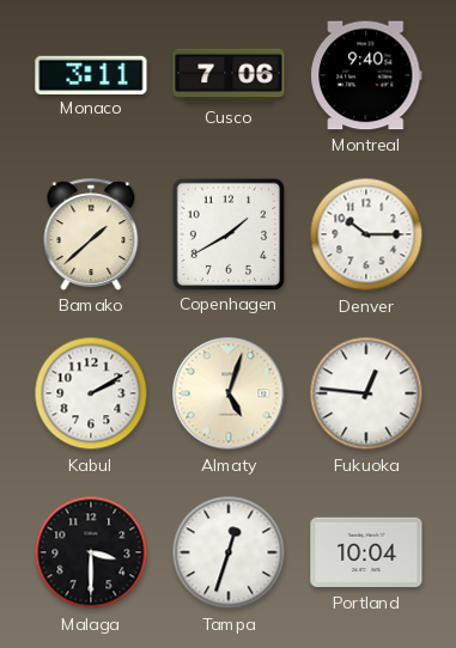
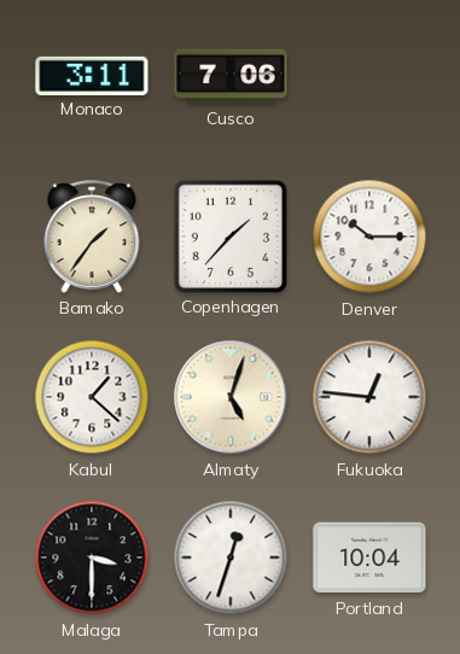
Montreal: 9:40 -> none
Bamako: 1:38 -> 1:36
Copenhagen: 1:40 -> 1:37
Kabul: 2:10 -> 1:22
